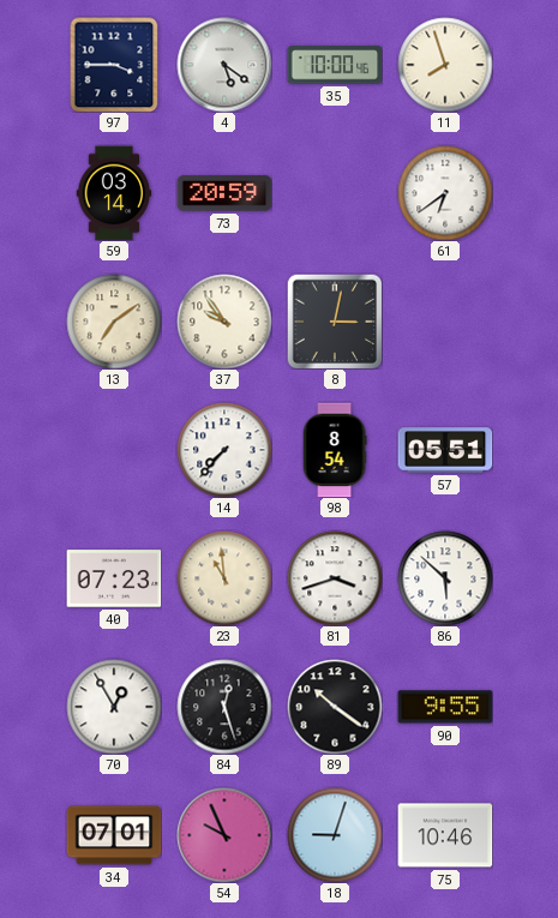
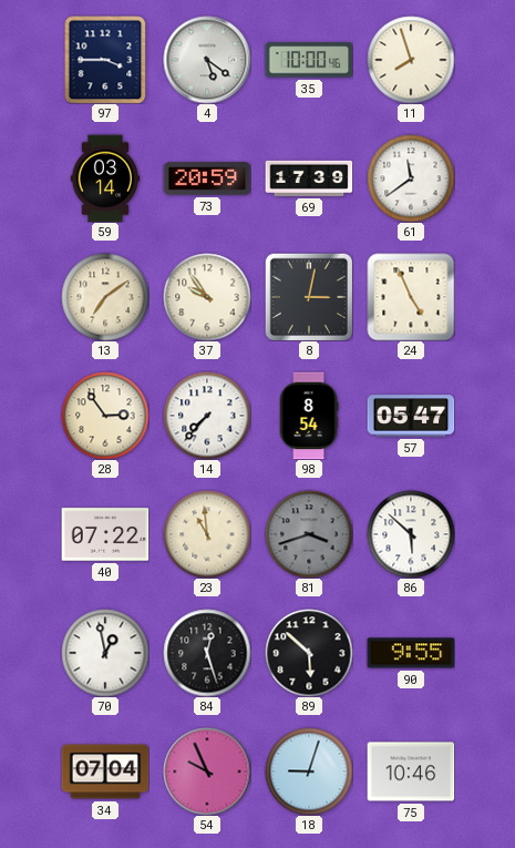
69: none -> 17:39
61: 6:39 -> 11:39
24: none -> 4:56
28: none -> 2:54
57: 05:51 -> 05:47
40: 07:23 -> 07:22
81 dial: white -> grey
70: 12:55 -> 12:58
89: 10:21 -> 5:52
34: 07:01 -> 07:04
